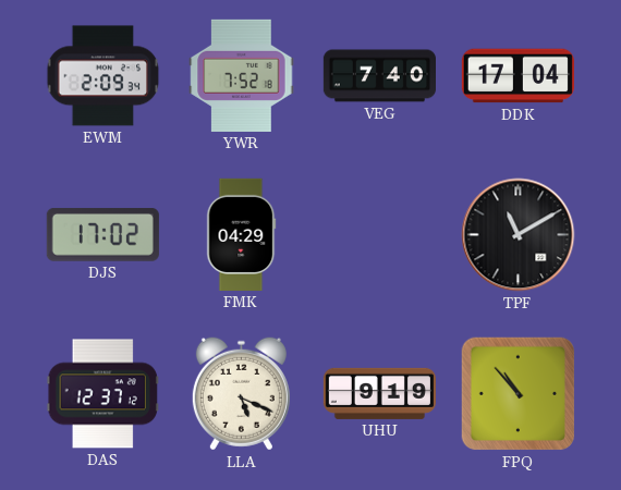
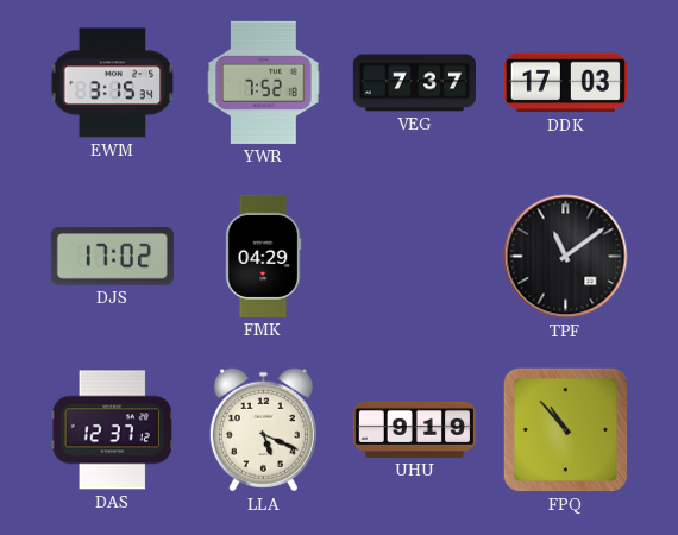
EWM: 2:09 -> 3:15
VEG: 7:40 -> 7:37
DDK: 17:04 -> 17:03
TPF: 11:10 -> 11:09
